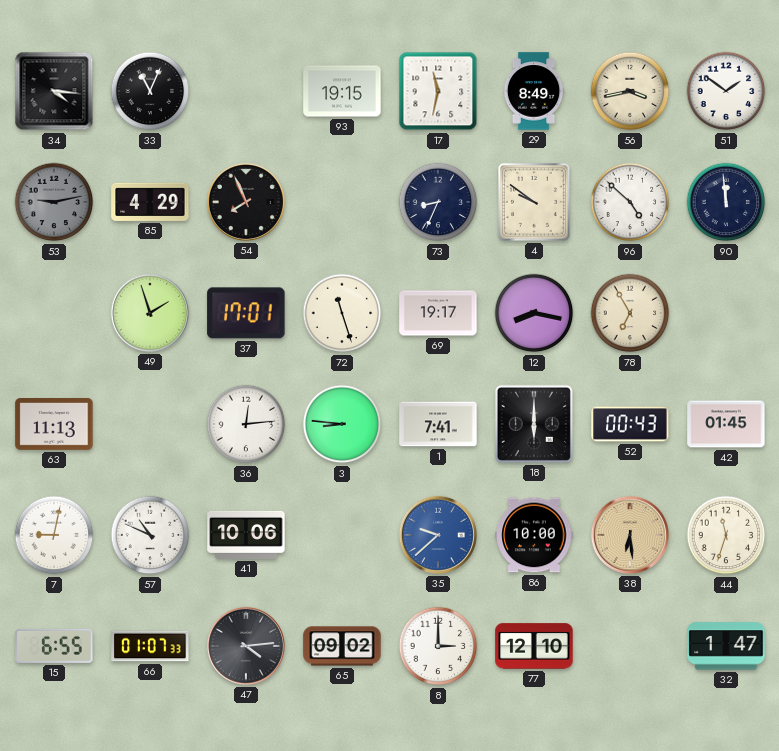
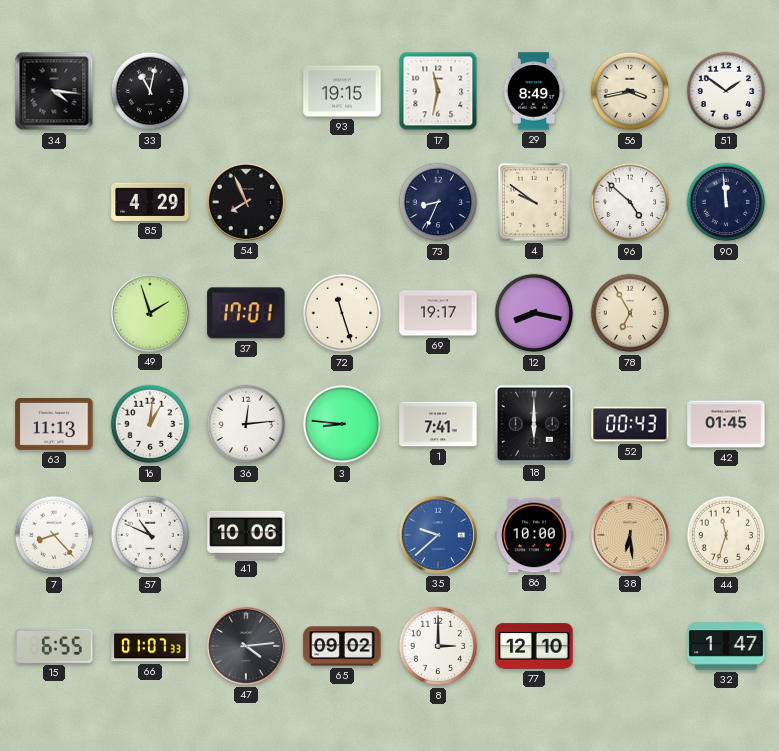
33: 11:04 -> 11:02
53: 9:13 -> none
16: none -> 1:01
7: 9:02 -> 8:23
